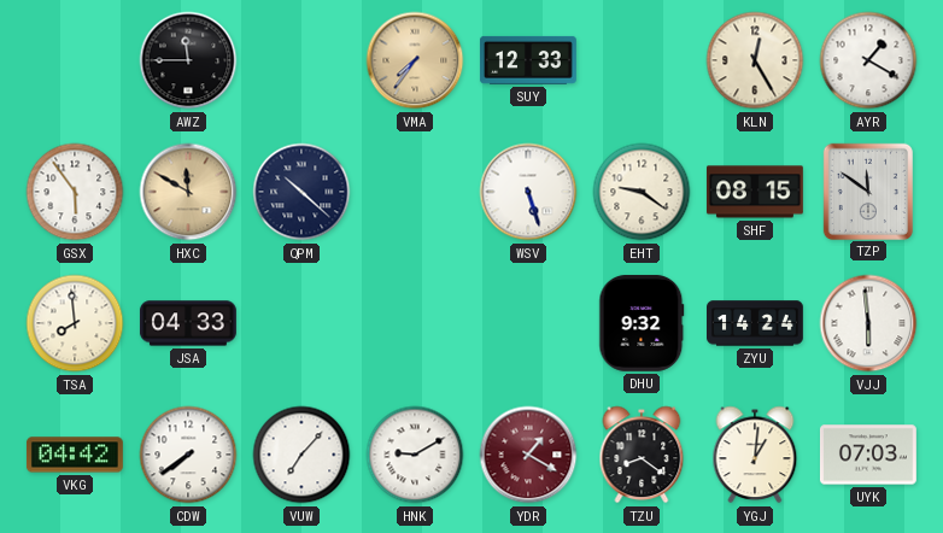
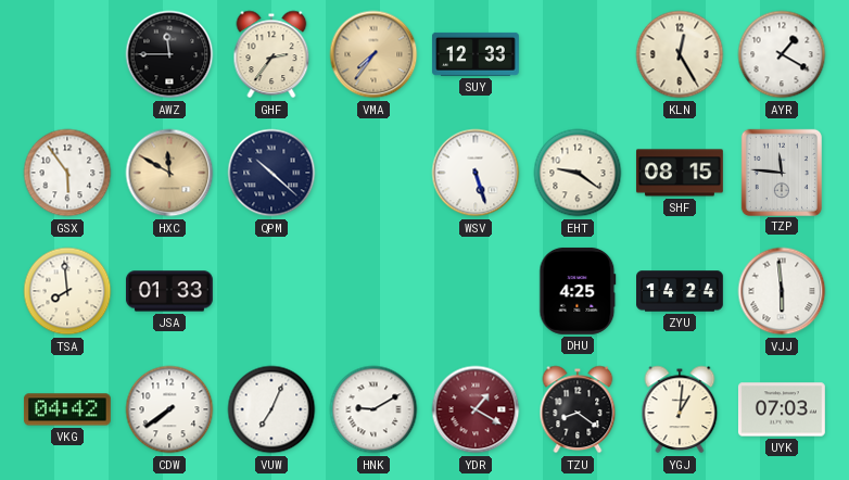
GHF: none -> 2:36
TZP: 11:51 -> 11:46
JSA: 04:33 -> 01:33
DHU: 9:32 -> 4:25
VUW: 7:07 -> 7:04
